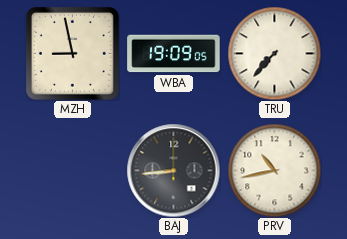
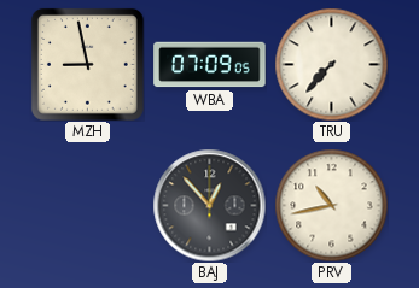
WBA: 19:09 -> 07:09
BAJ: 8:44 -> 12:53
